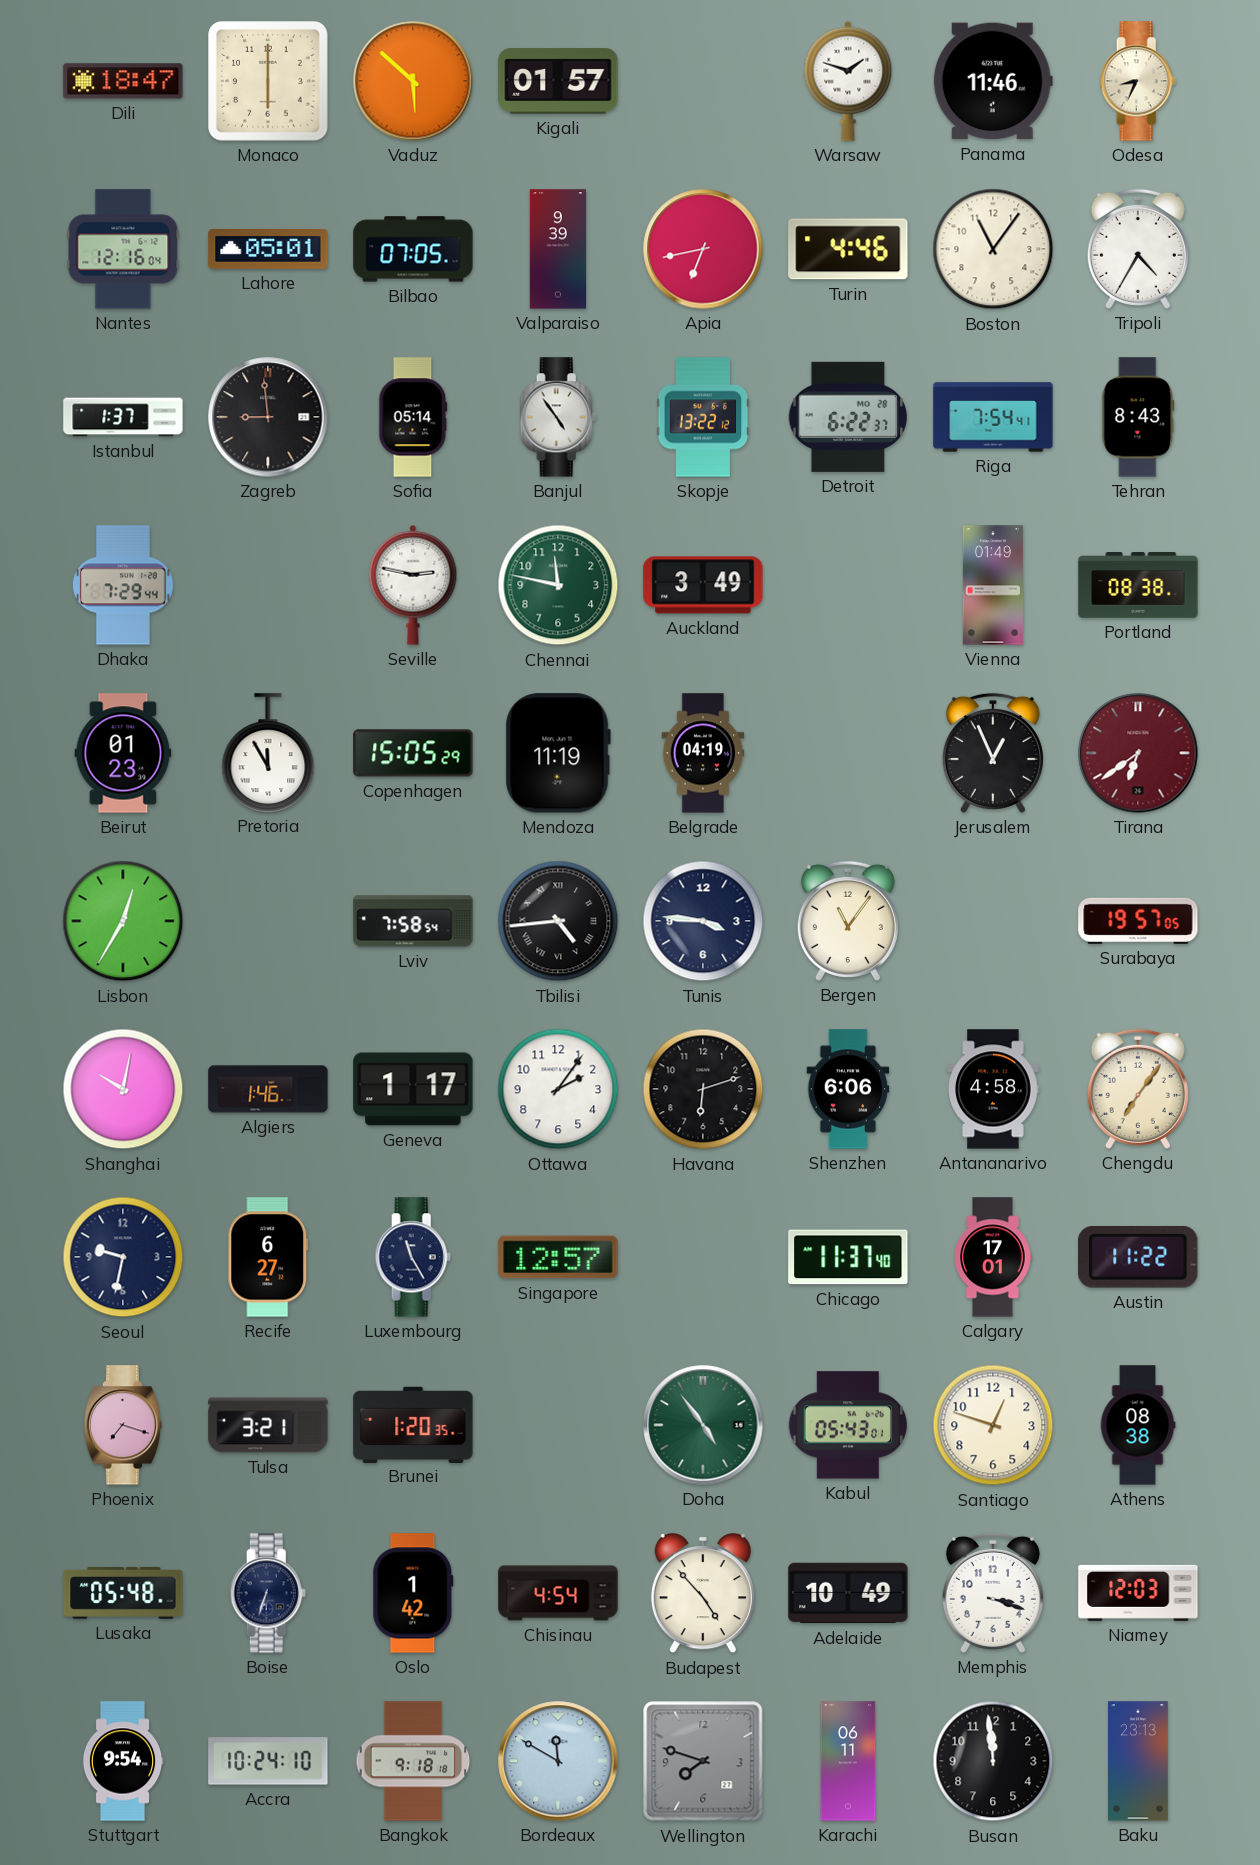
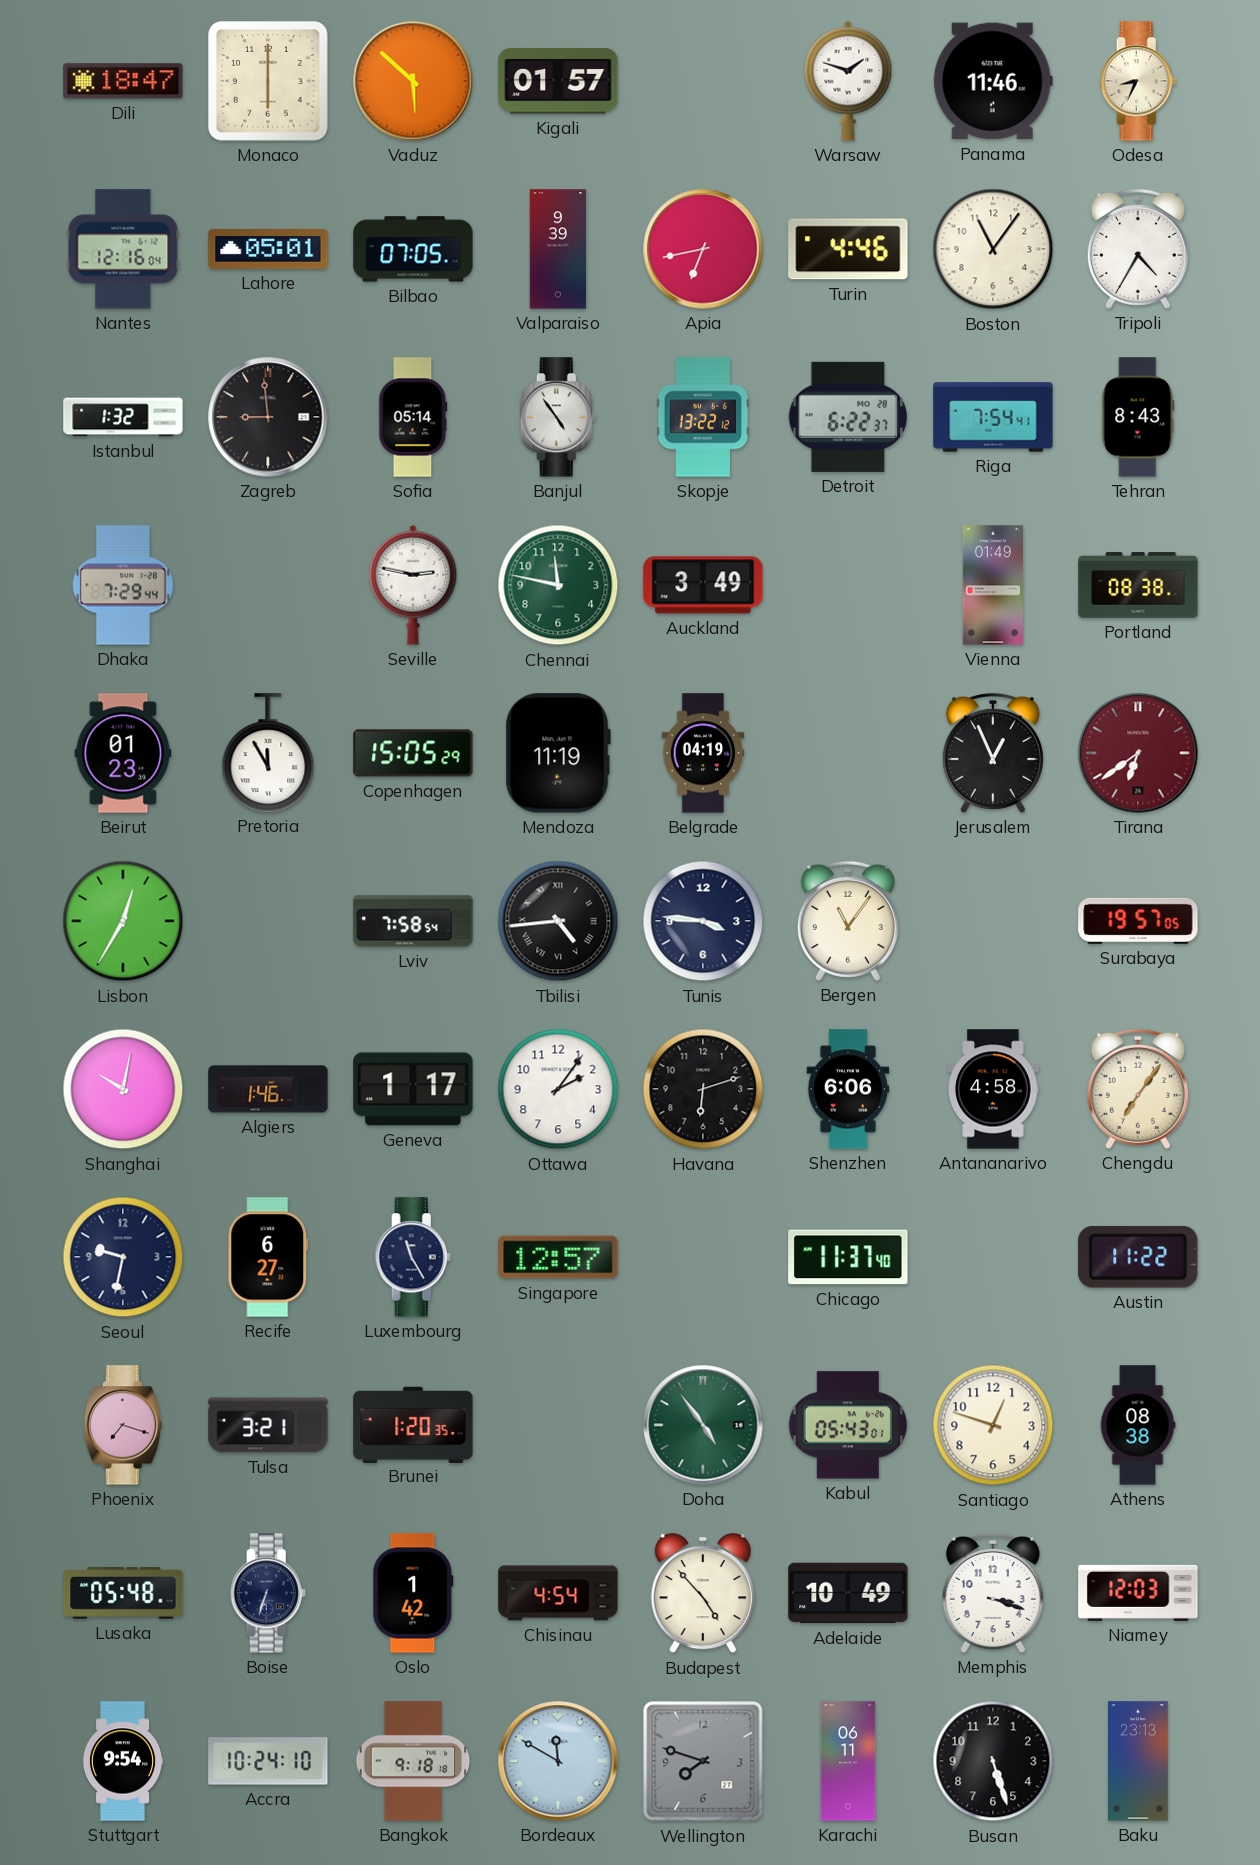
Istanbul: 1:37 -> 1:32
Calgary: 17:01 -> none
Busan: 11:59 -> 5:27
